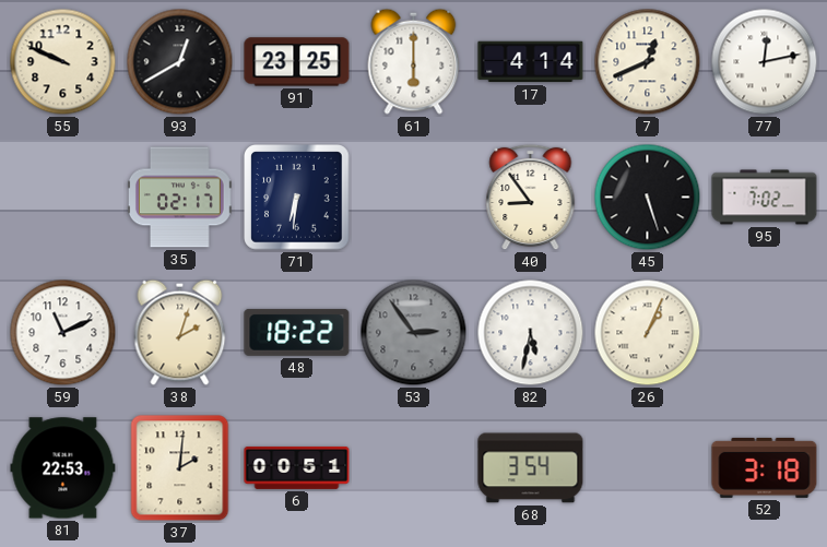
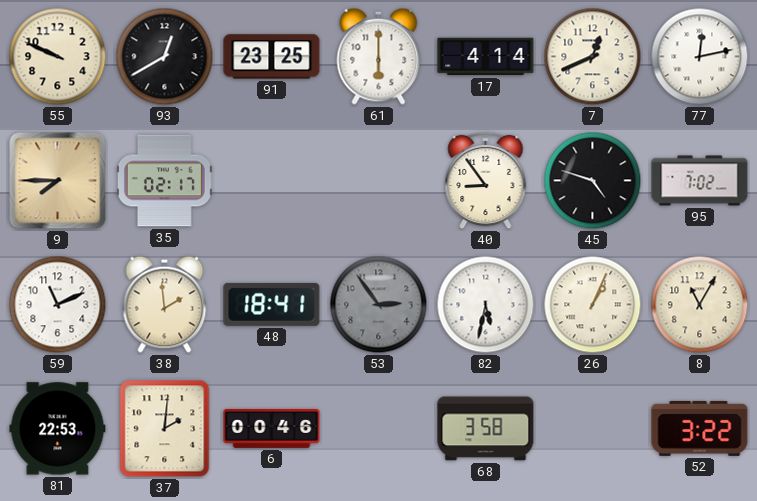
9: none -> 7:45
71: 6:31 -> none
45: 5:27 -> 4:48
38: 2:03 -> 1:59
48: 18:22 -> 18:41
8: none -> 11:05
6: 00:51 -> 00:46
68: 3:54 -> 3:58
52: 3:18 -> 3:22
